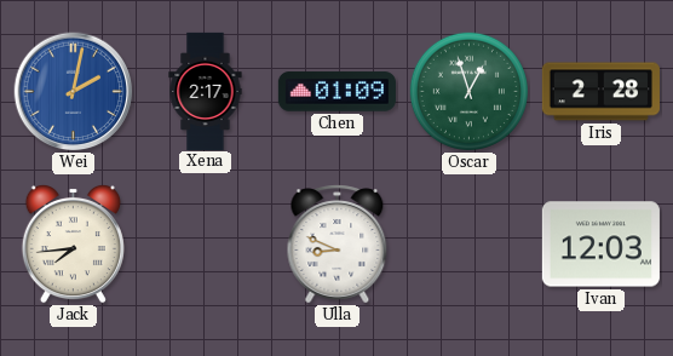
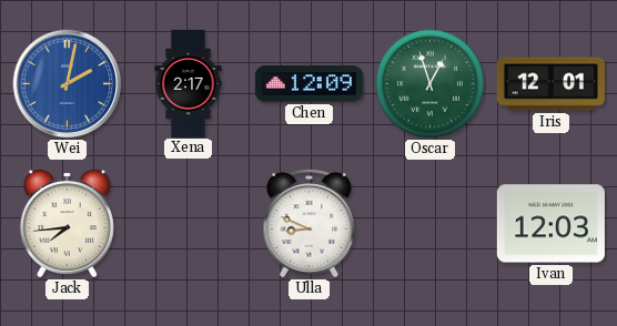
Chen: 01:09 -> 12:09
Iris: 2:28 -> 12:01
